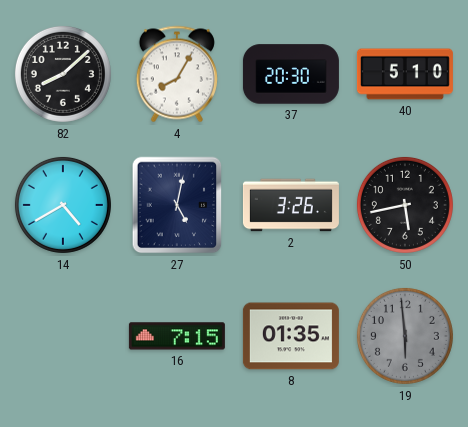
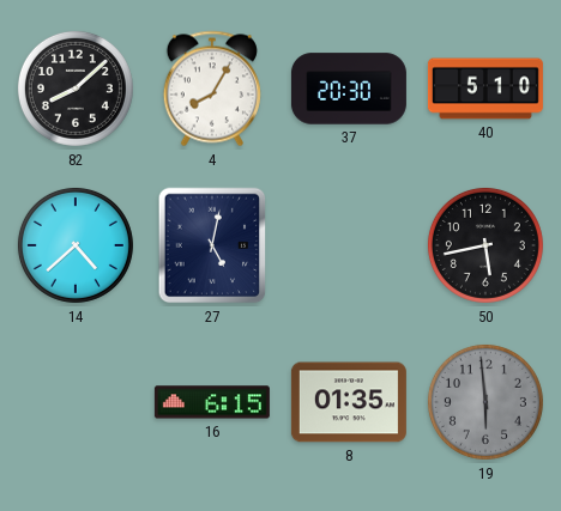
14: 4:40 -> 4:38
2: 3:26 -> none
16: 7:15 -> 6:15
